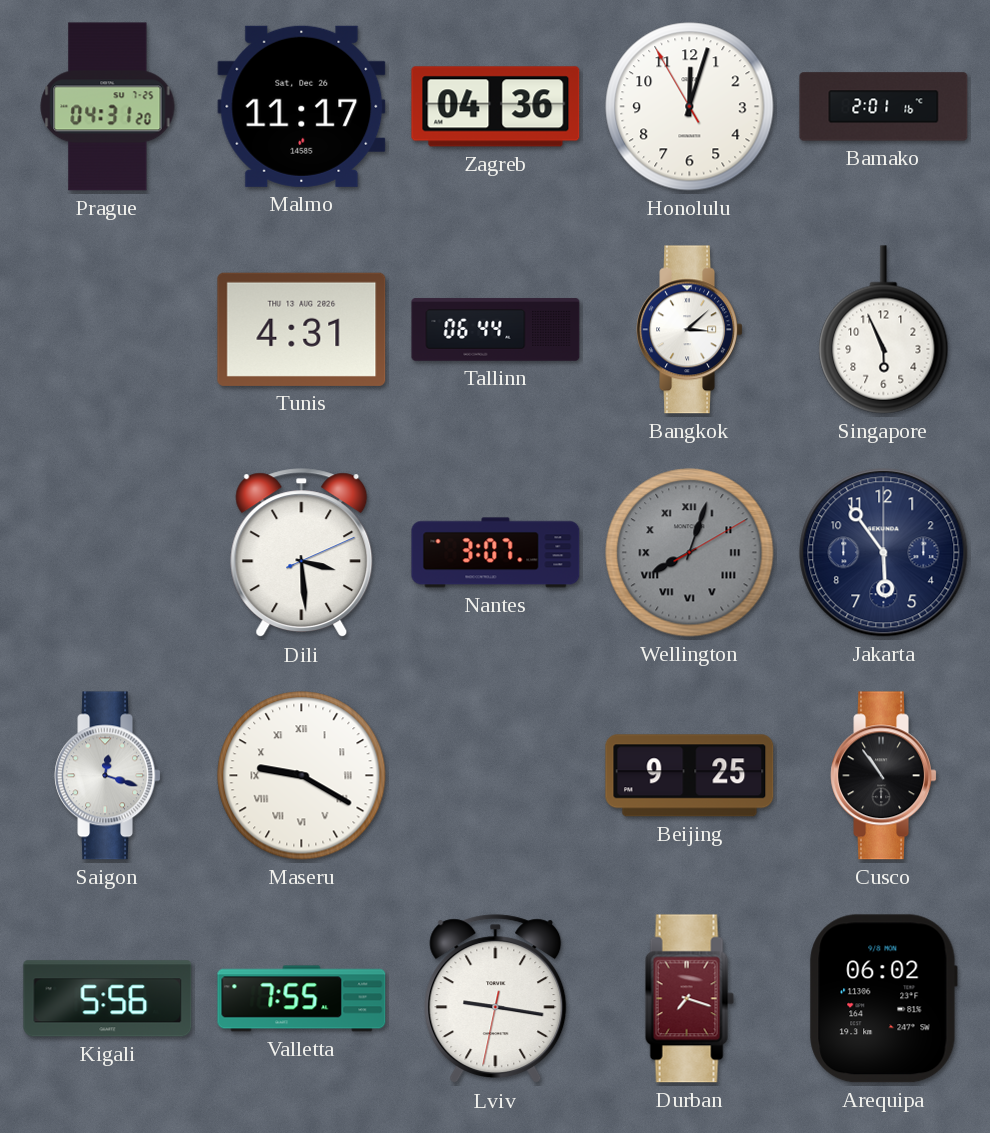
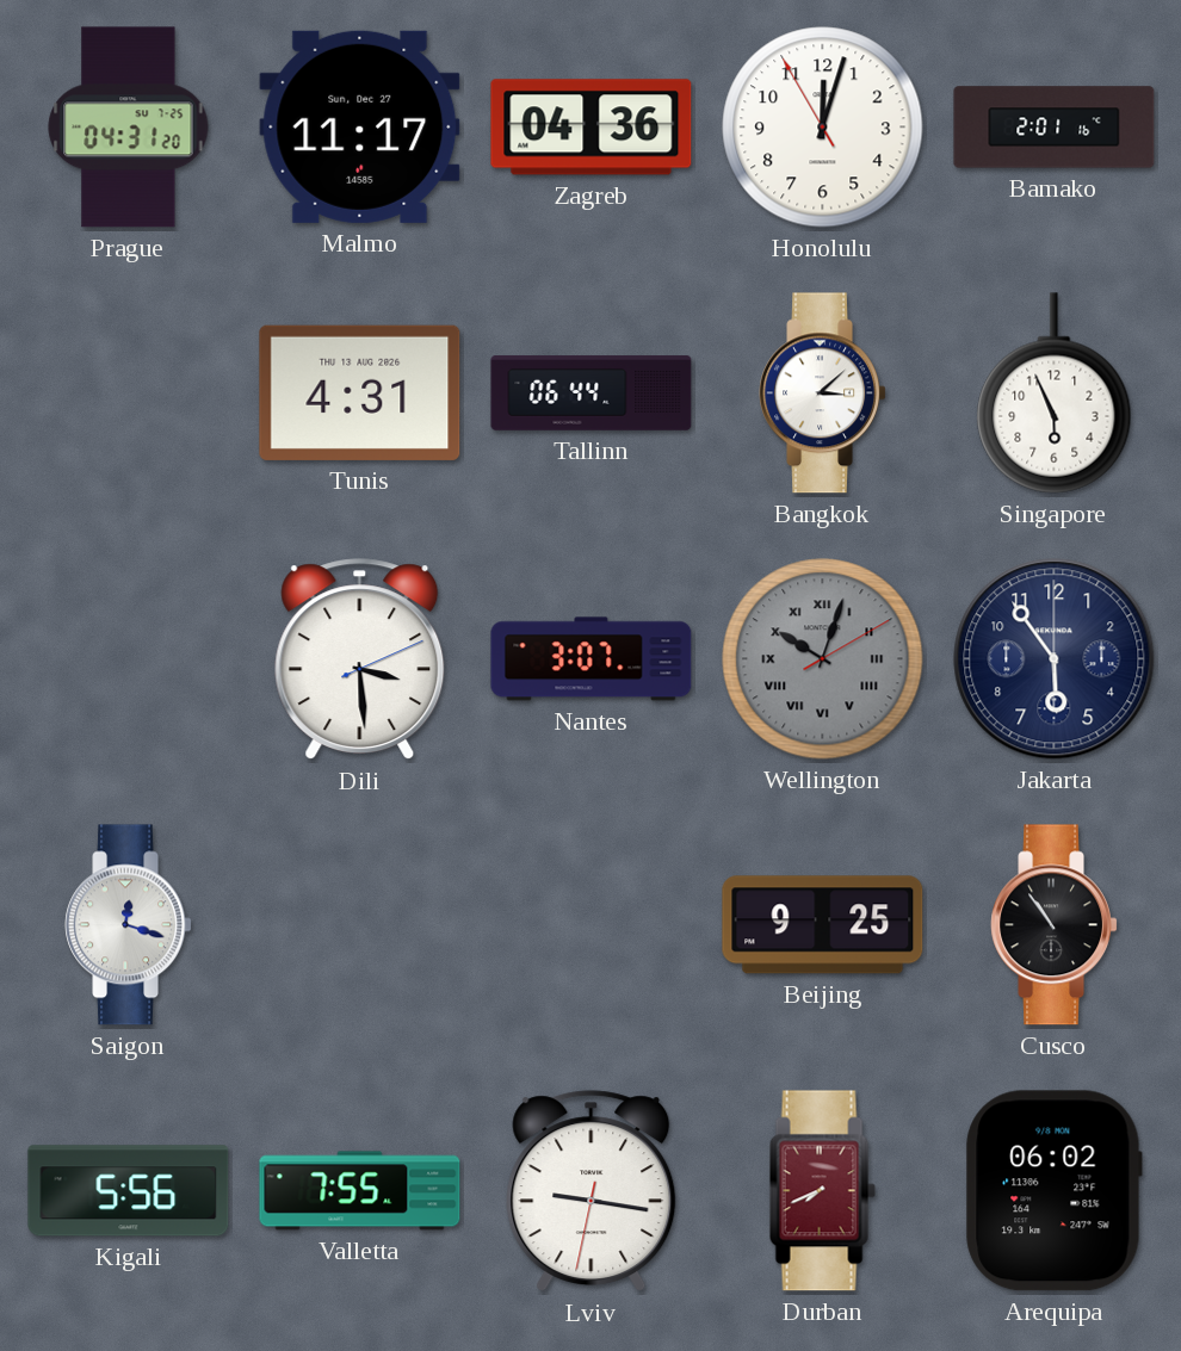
Malmo date: Sat, Dec 26 -> Sun, Dec 27
Wellington: 8:03 -> 10:03
Maseru: 9:20 -> none
Durban: 7:18 -> 7:41
